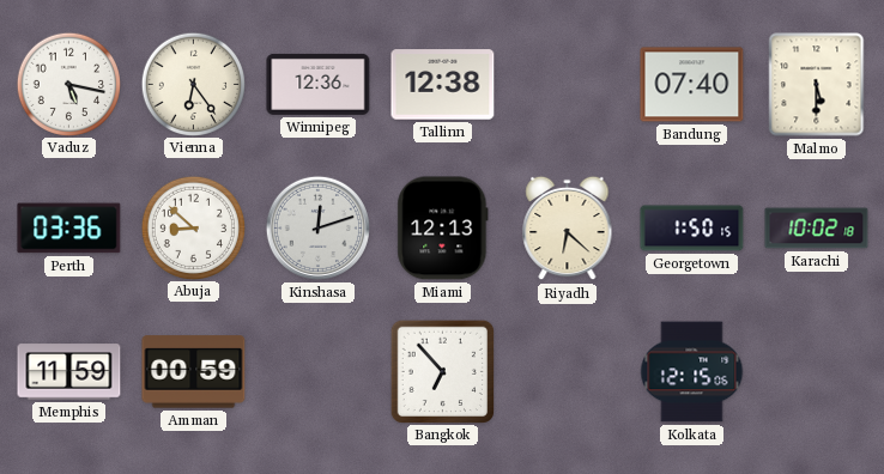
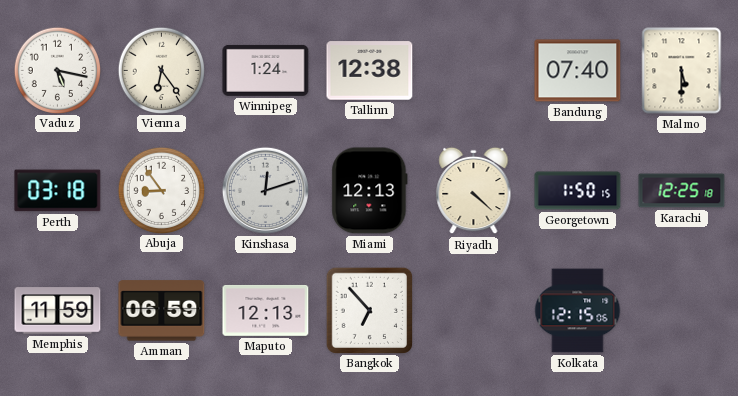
Winnipeg: 12:36 -> 1:24
Perth: 03:36 -> 03:18
Abuja: 8:52 -> 8:54
Riyadh: 6:22 -> 4:22
Karachi: 10:02 -> 12:25
Amman: 00:59 -> 06:59
Maputo: none -> 12:13
